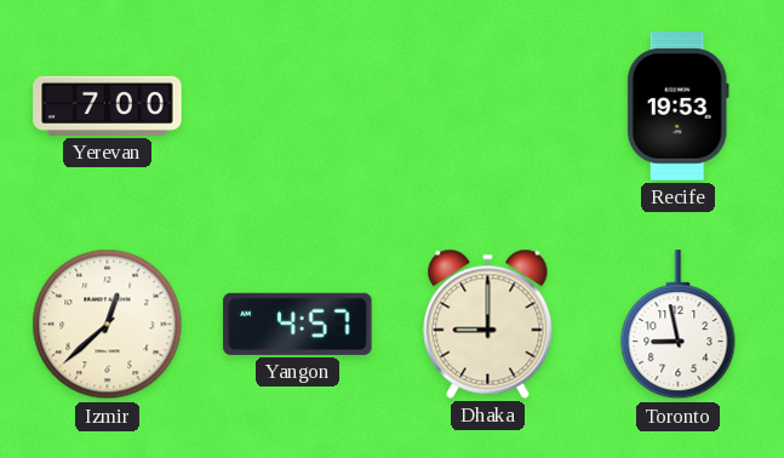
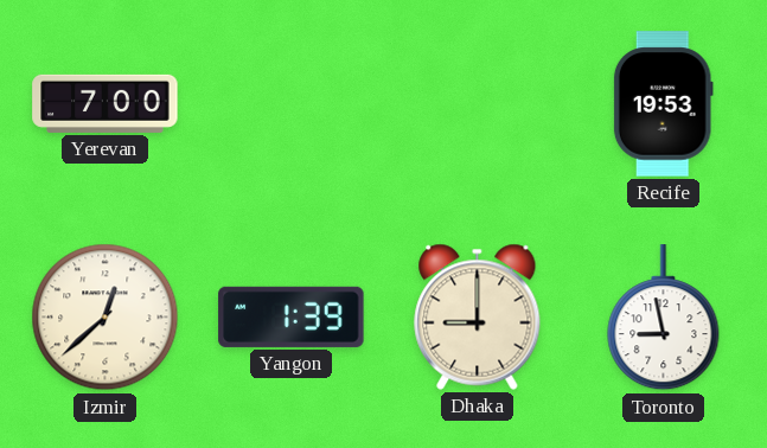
Yangon: 4:57 -> 1:39
